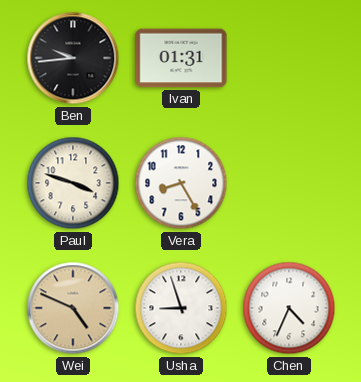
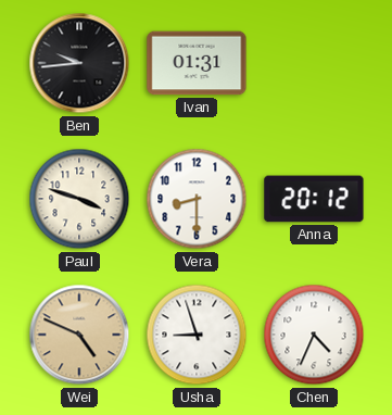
Vera: 8:25 -> 8:30
Anna: none -> 20:12
